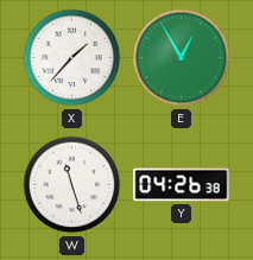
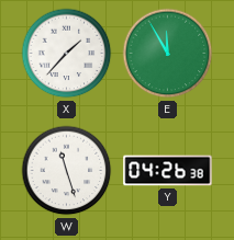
E: 12:55 -> 11:55
